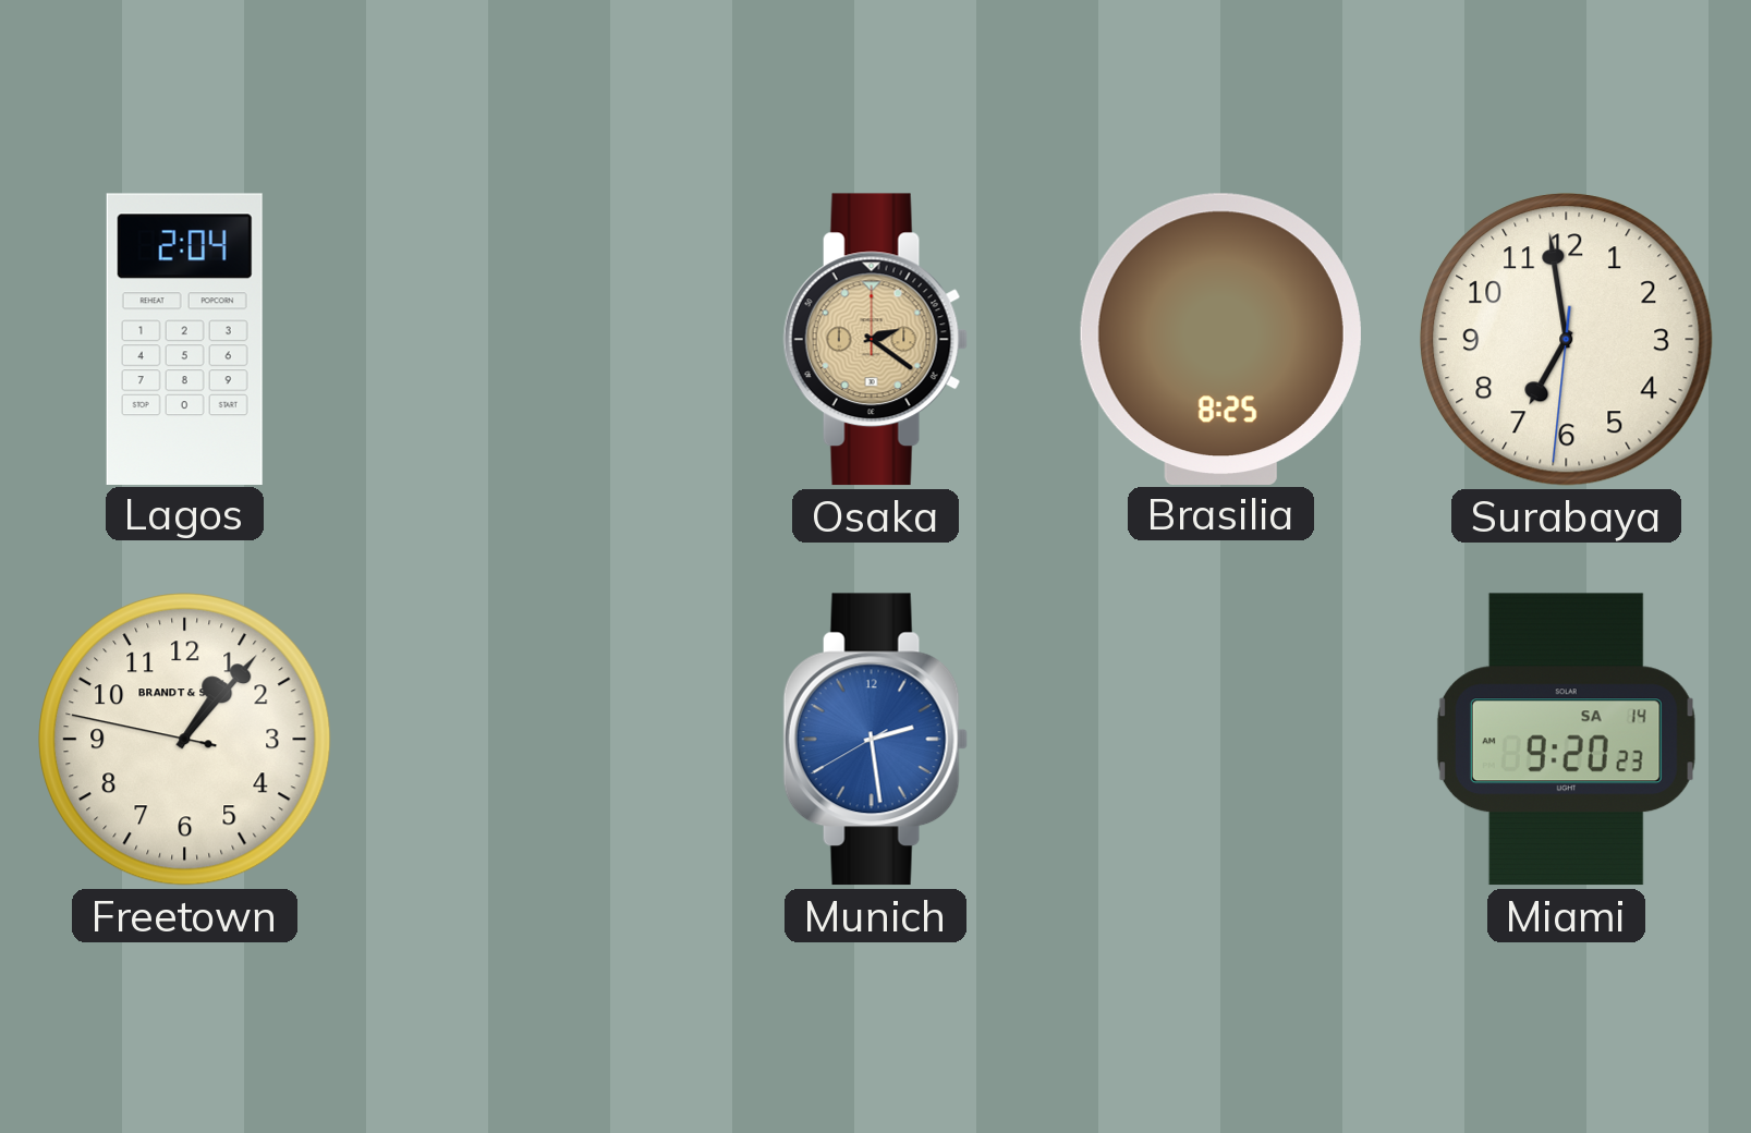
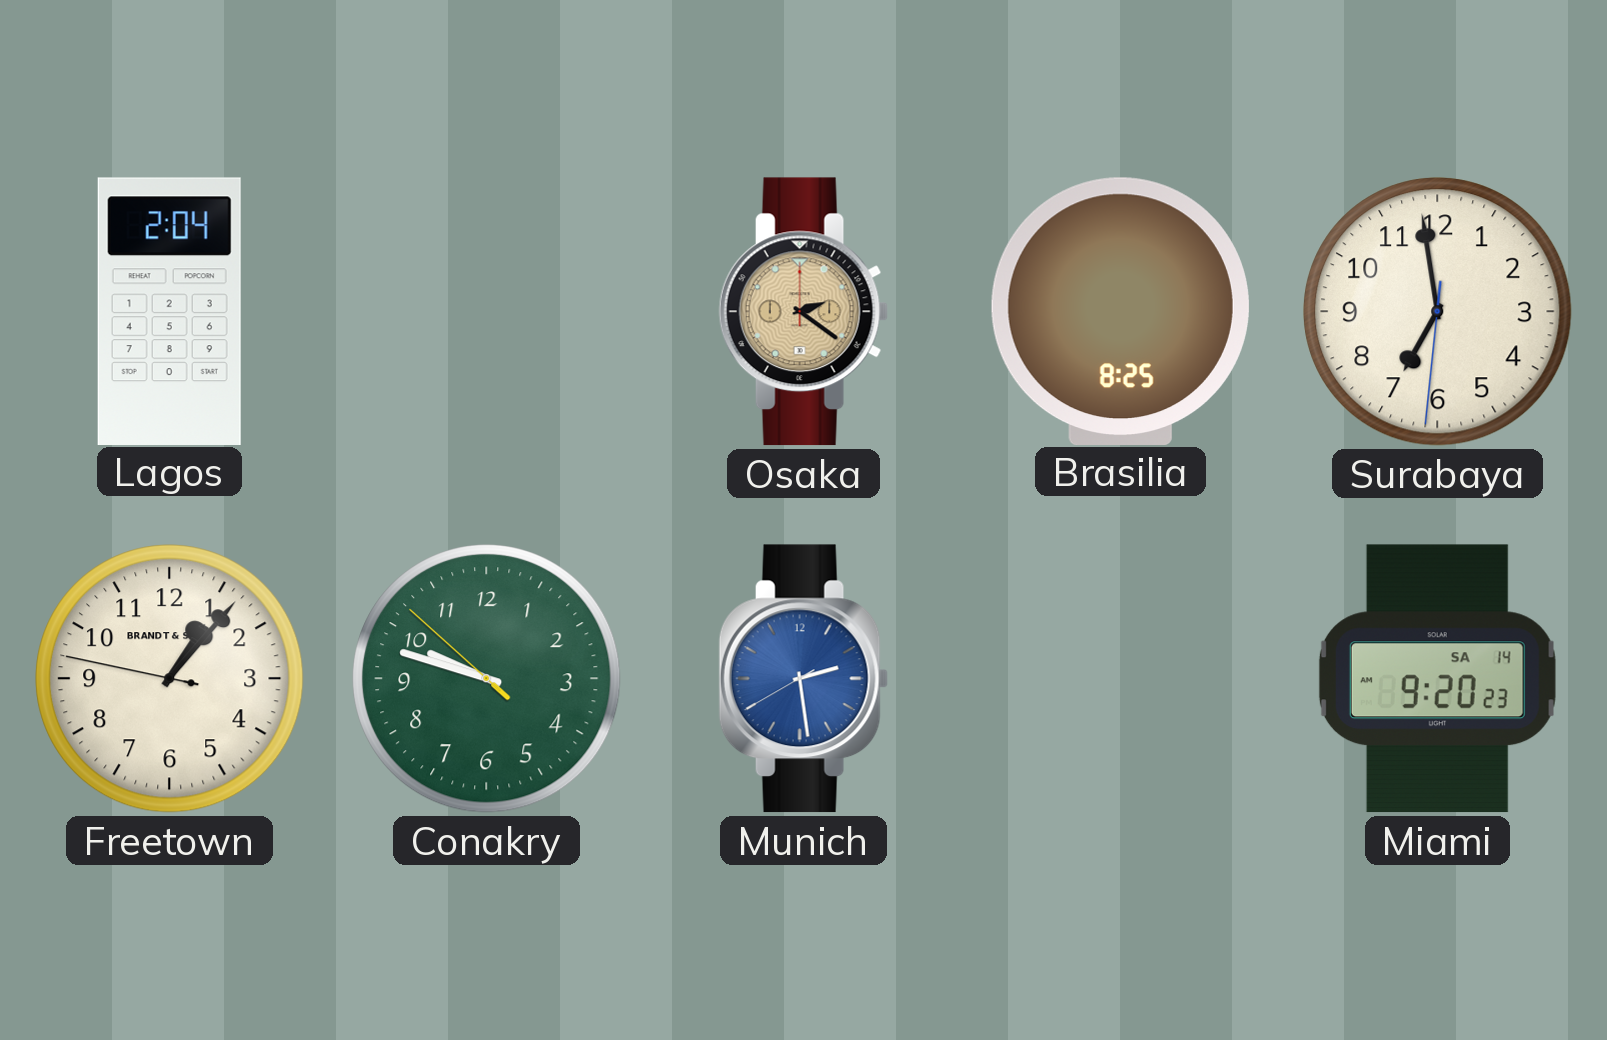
Conakry: none -> 9:47
